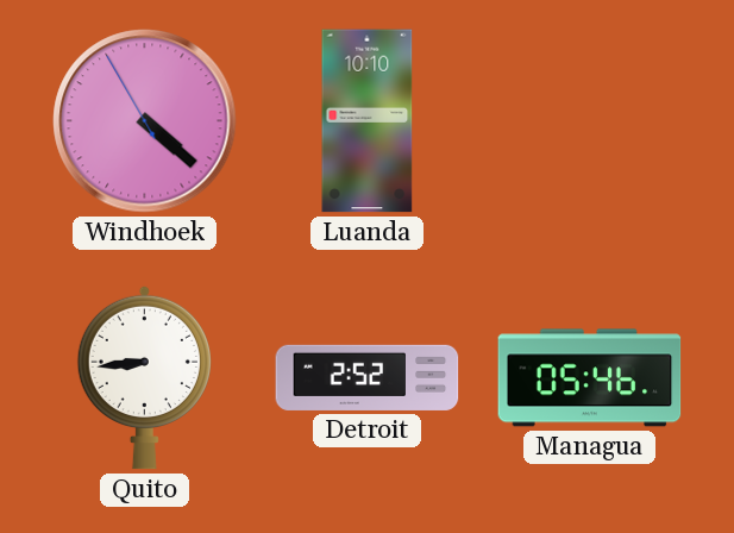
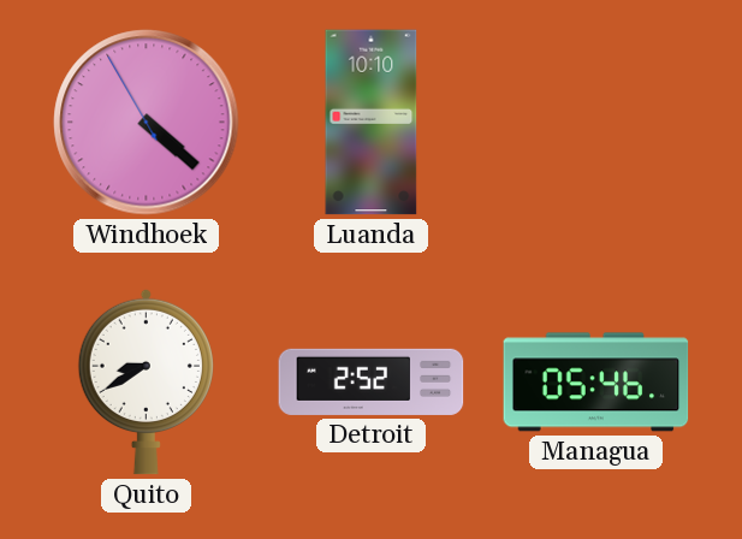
Quito: 8:44 -> 8:40
